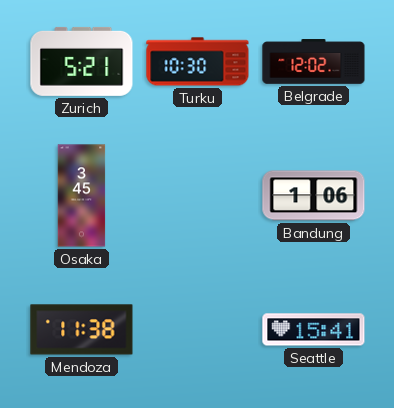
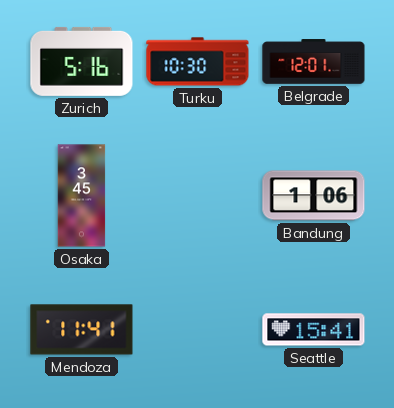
Zurich: 5:21 -> 5:16
Belgrade: 12:02 -> 12:01
Mendoza: 11:38 -> 11:41
